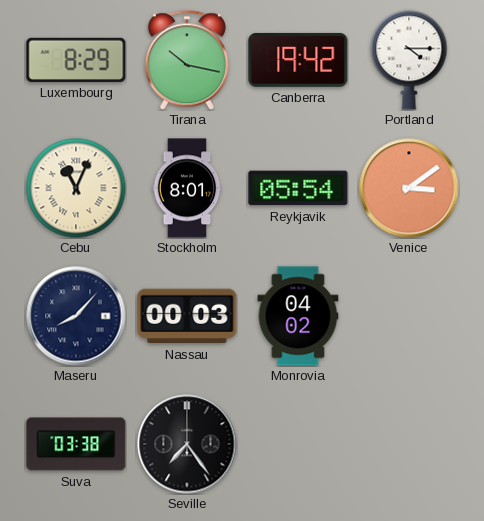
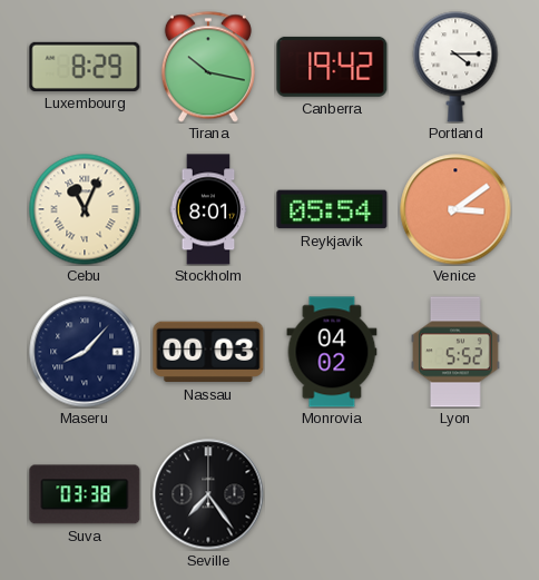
Lyon: none -> 5:52
